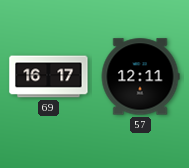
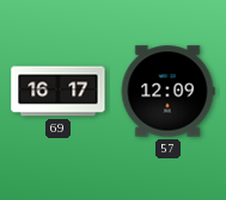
57: 12:11 -> 12:09
